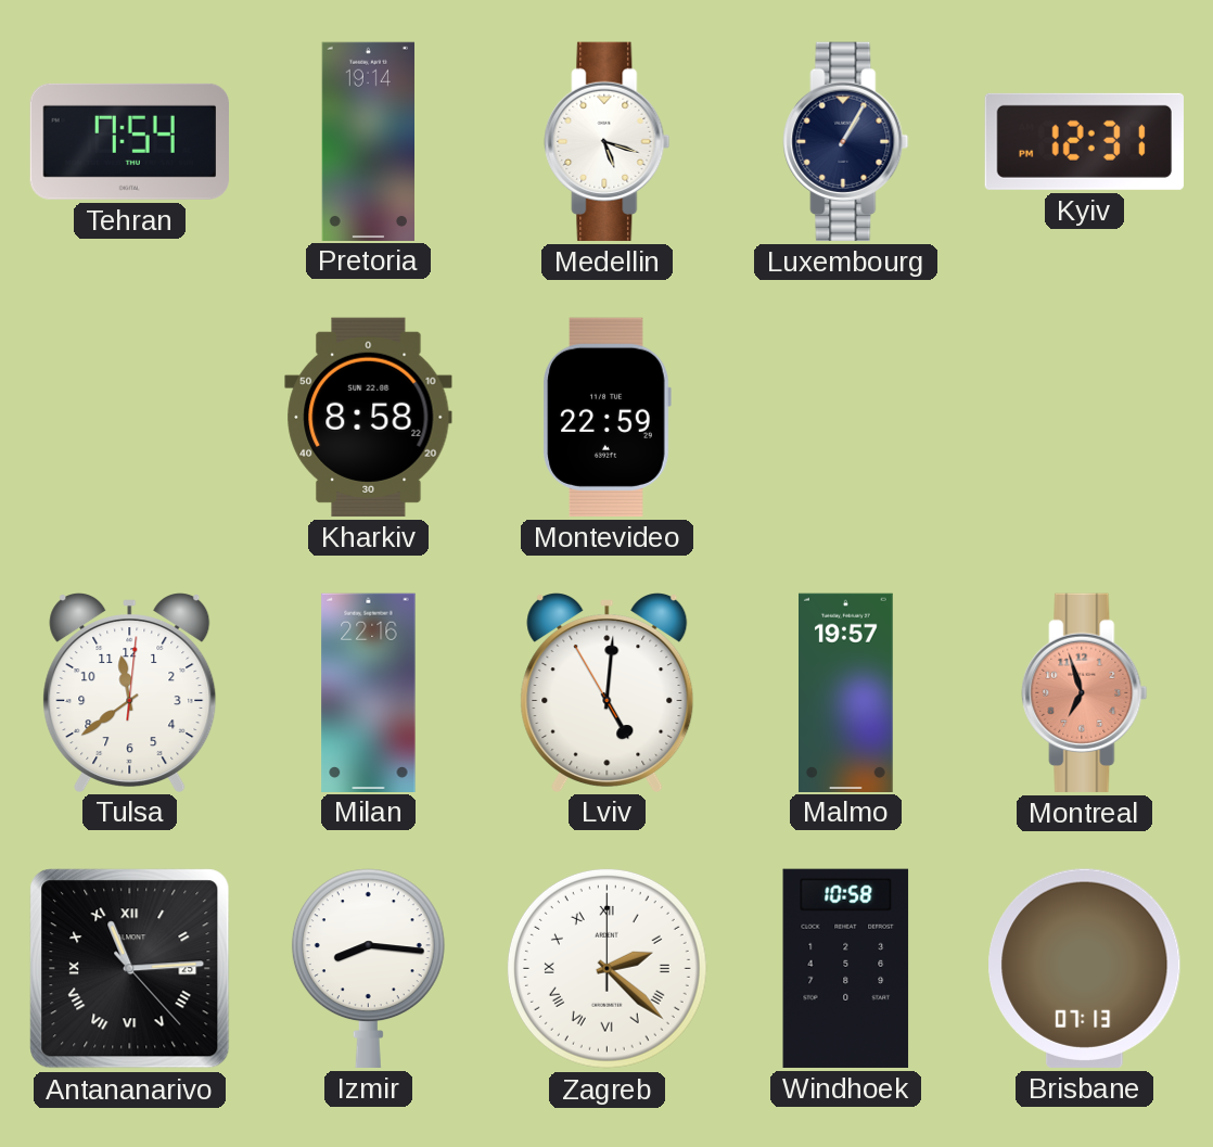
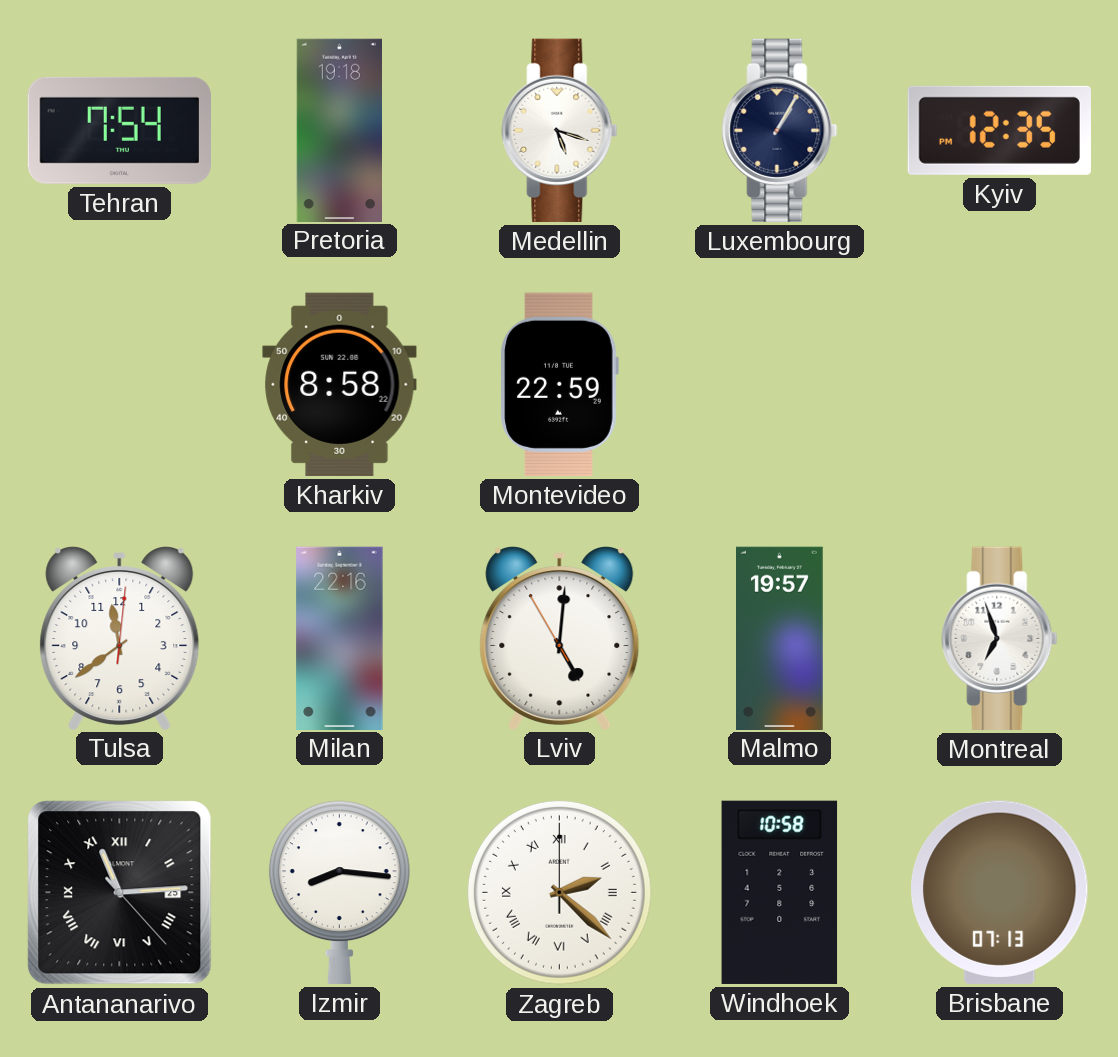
Pretoria: 19:14 -> 19:18
Kyiv: 12:31 -> 12:35
Montreal dial: salmon -> white
